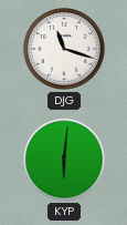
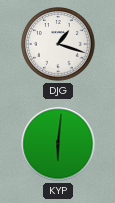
DJG: 11:18 -> 1:18
